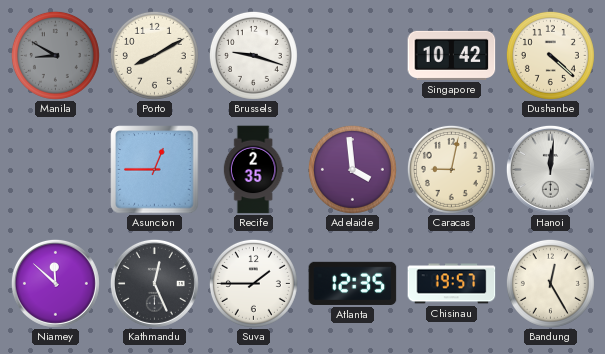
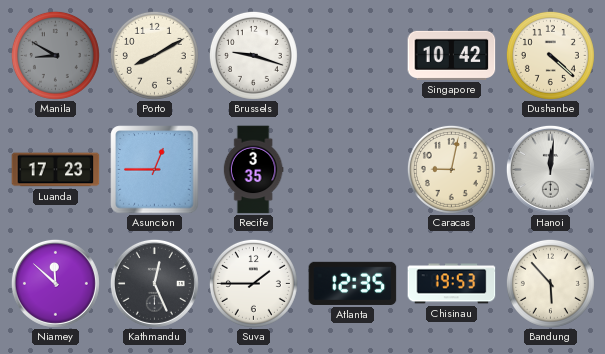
Luanda: none -> 17:23
Recife: 2:35 -> 3:35
Adelaide: 3:59 -> none
Chisinau: 19:57 -> 19:53
Bandung: 12:25 -> 5:53
